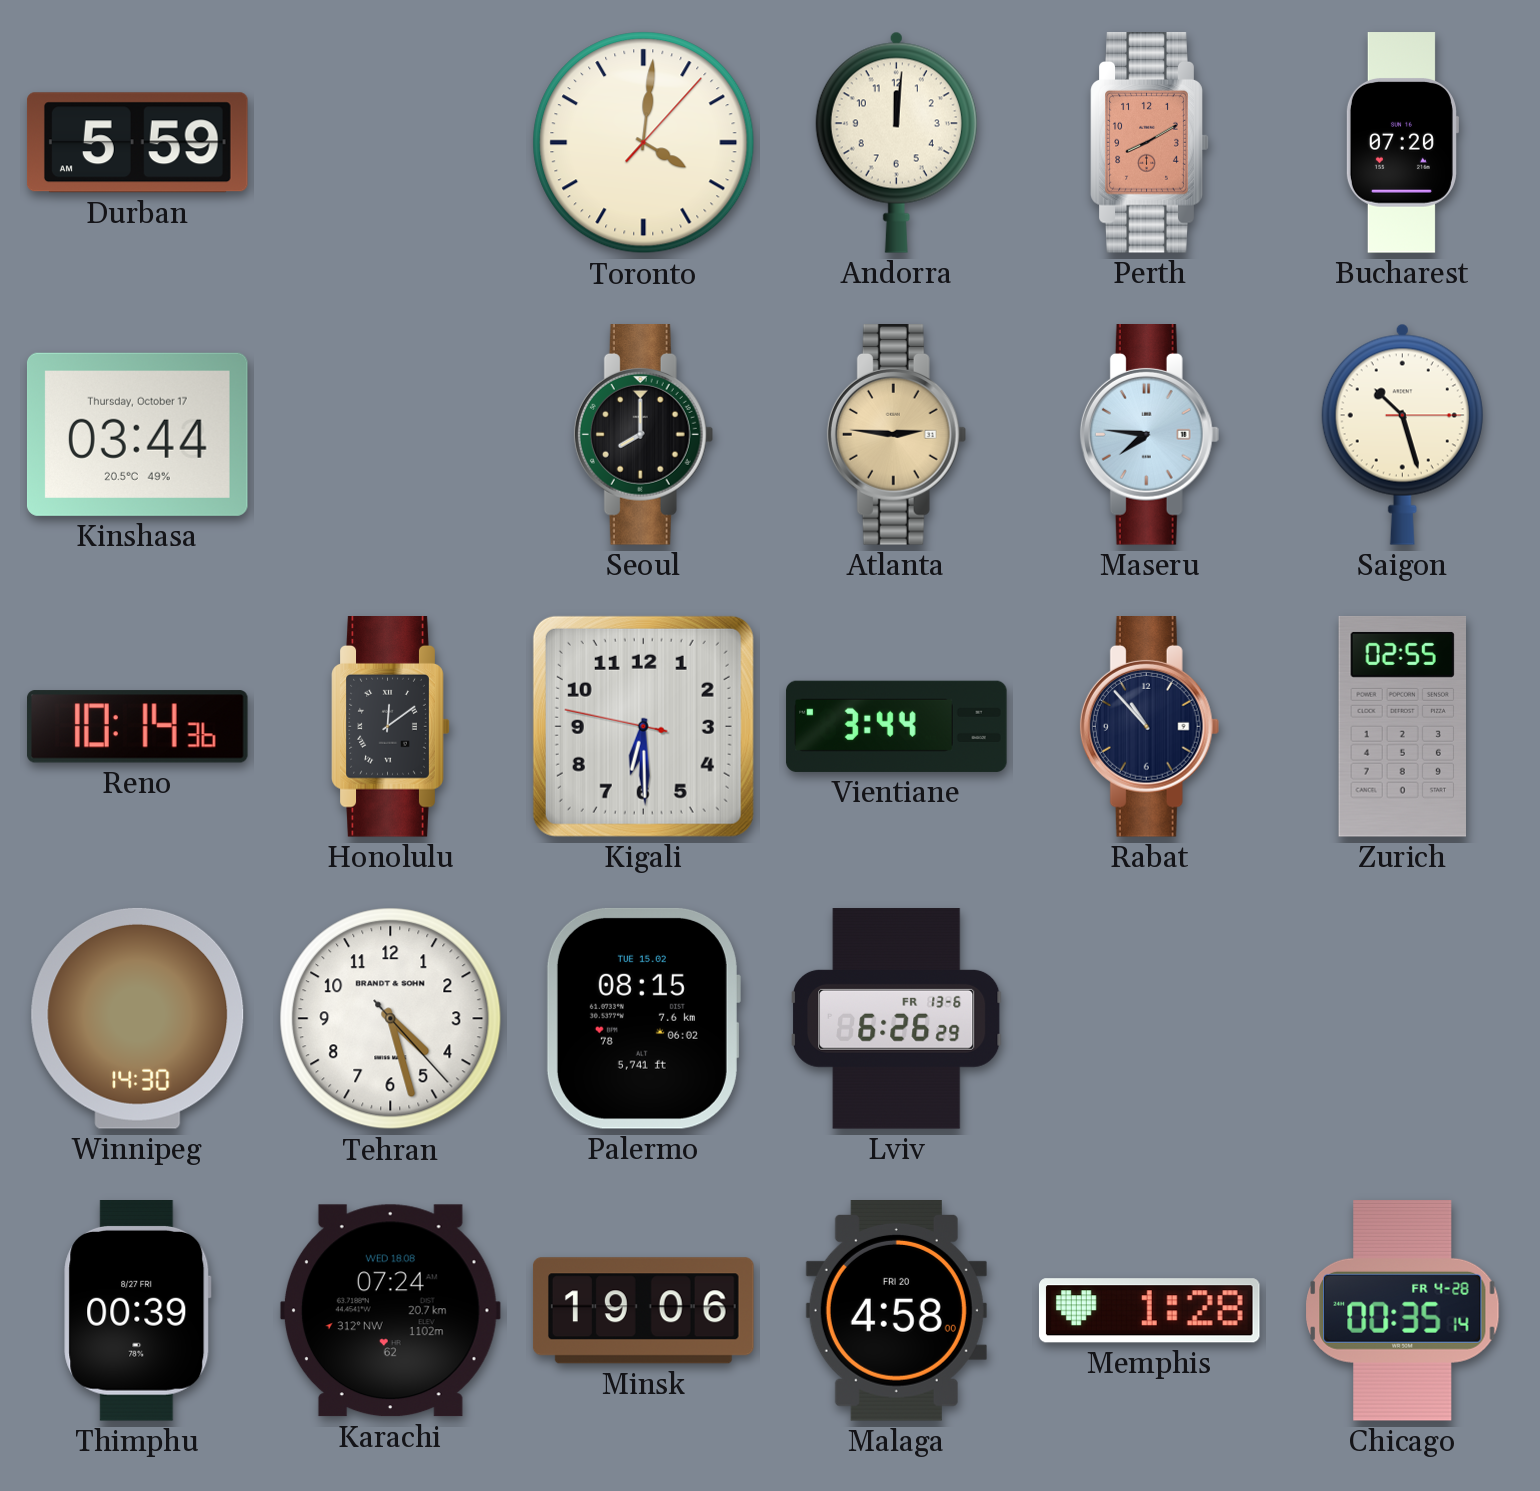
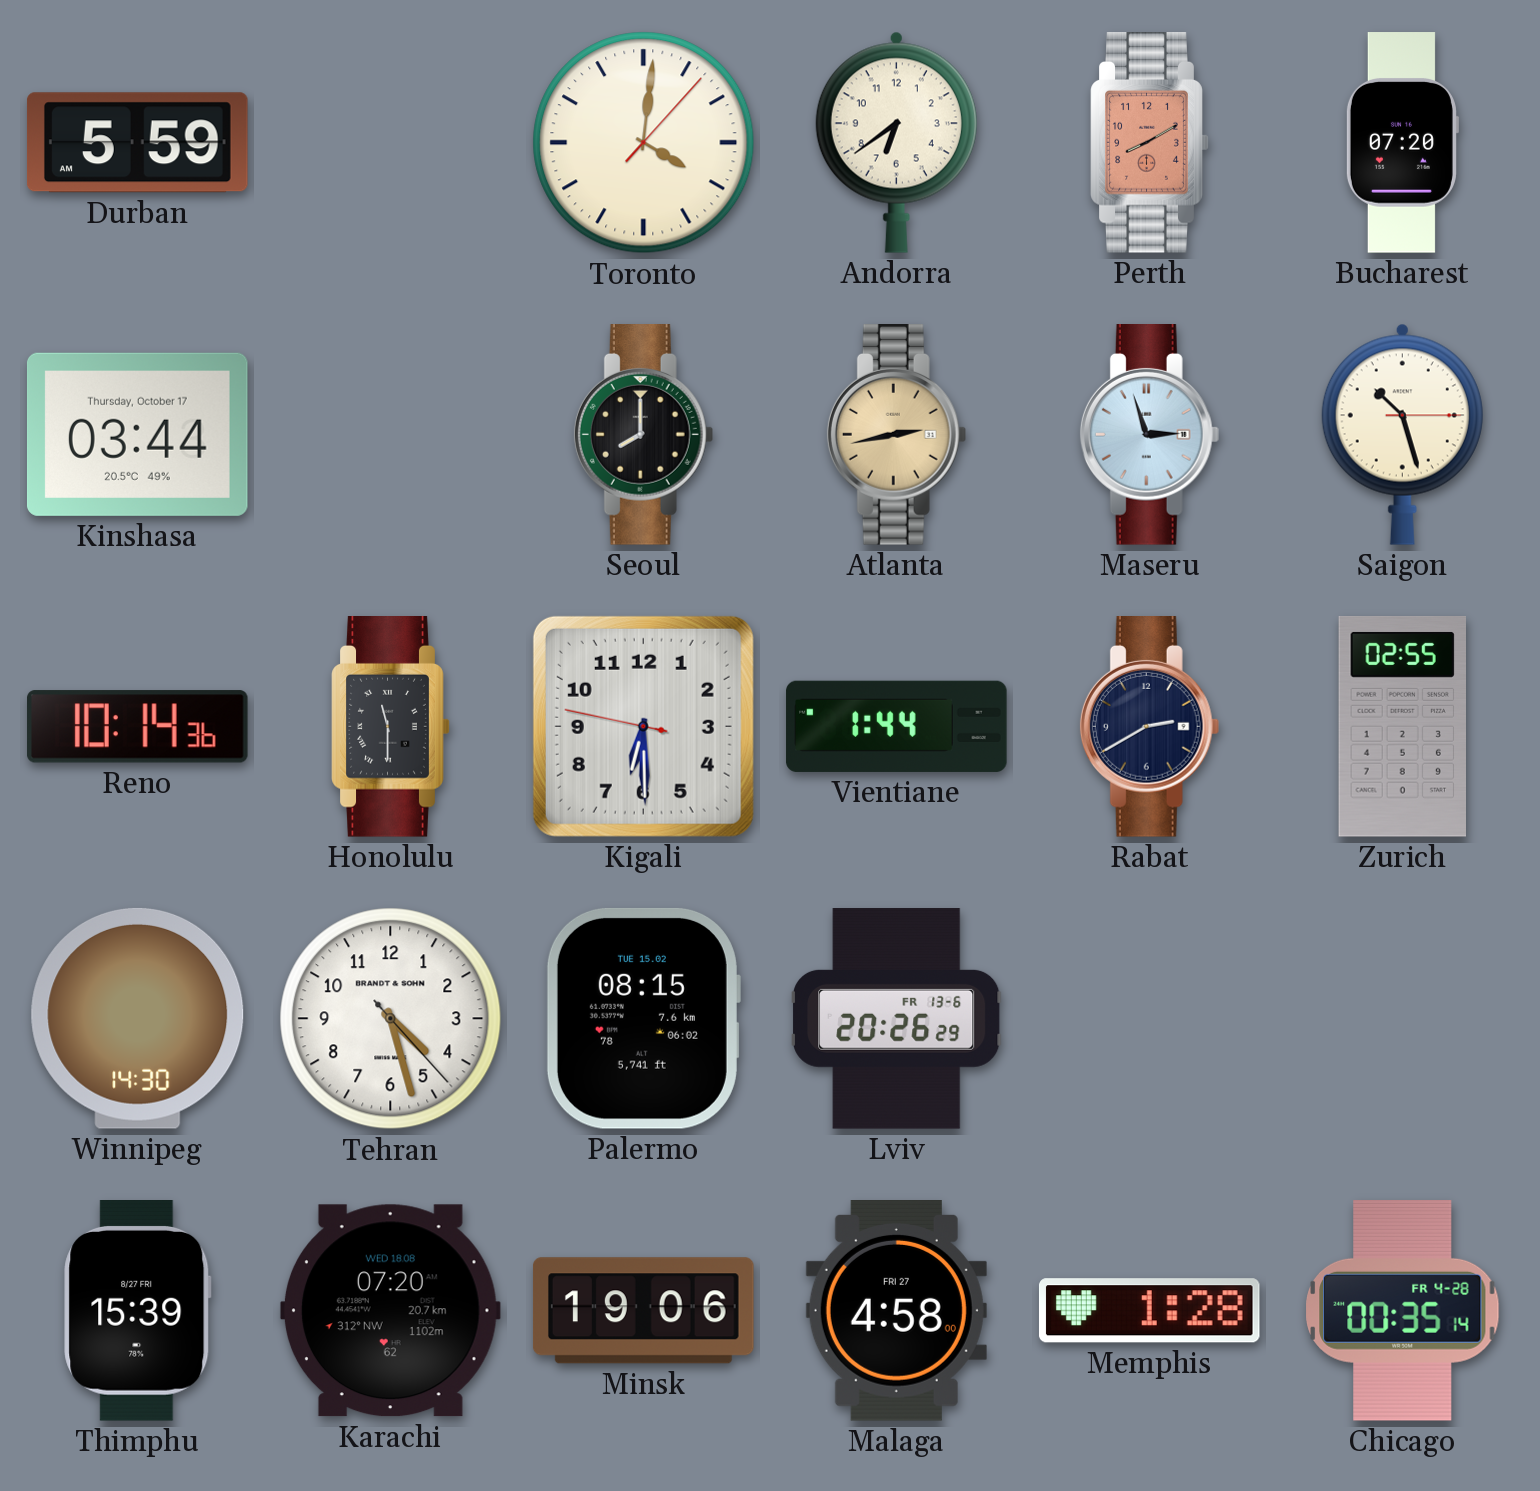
Andorra: 12:01 -> 6:39
Atlanta: 2:46 -> 2:43
Maseru: 7:46 -> 2:57
Honolulu: 12:09 -> 11:30
Vientiane: 3:44 -> 1:44
Rabat: 10:53 -> 2:40
Lviv: 6:26 -> 20:26
Thimphu: 00:39 -> 15:39
Karachi: 07:24 -> 07:20
Malaga date: FRI 20 -> FRI 27
